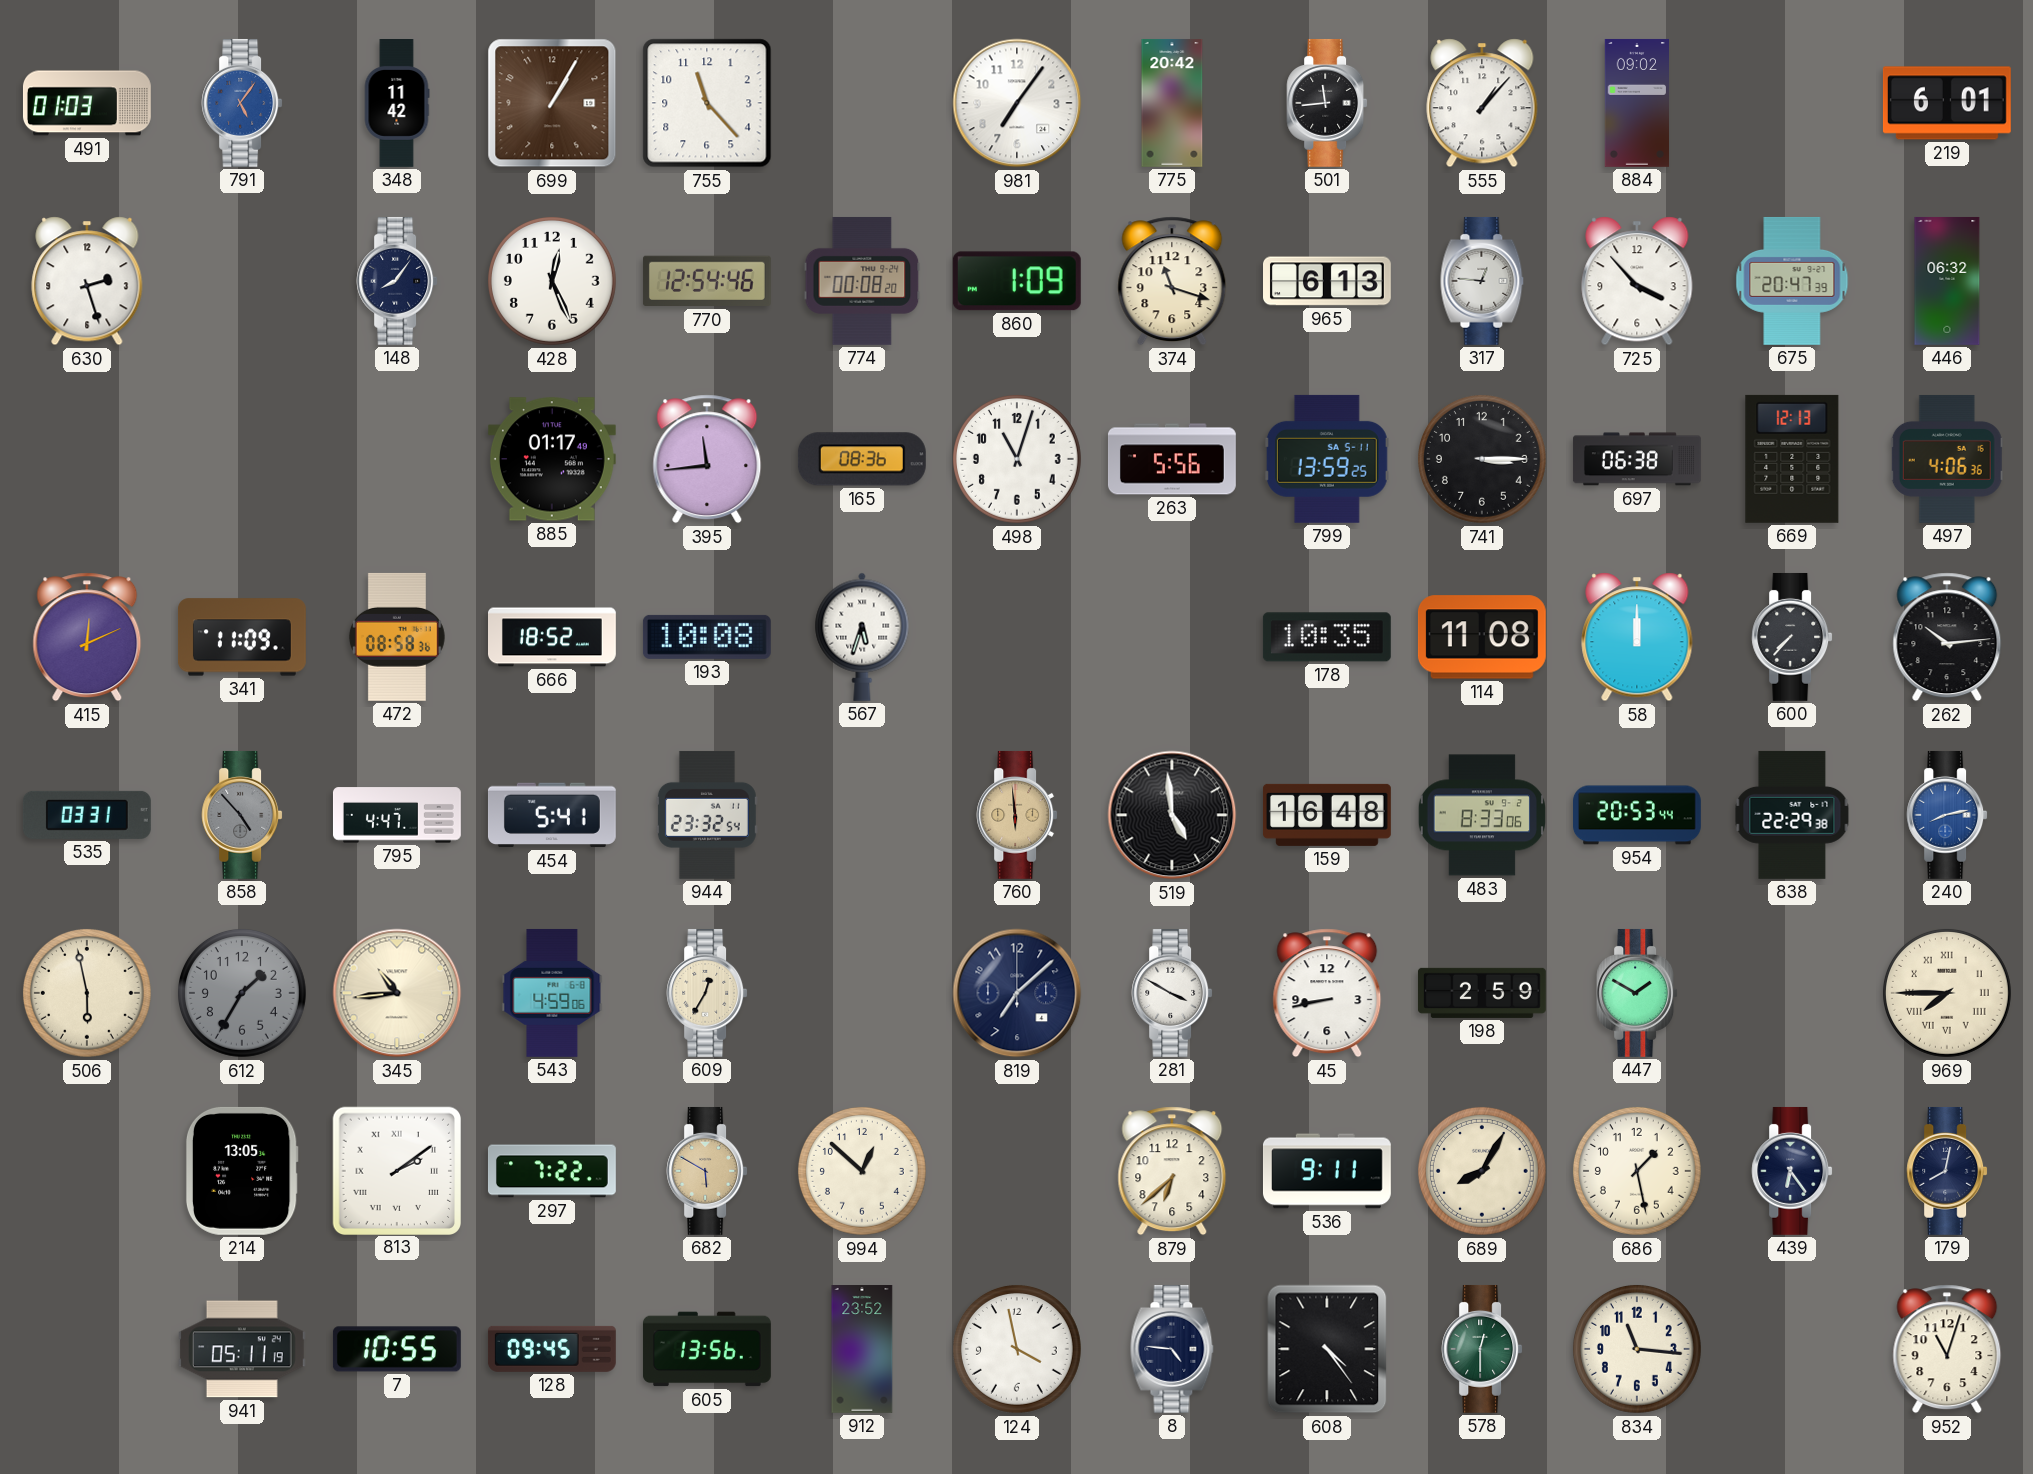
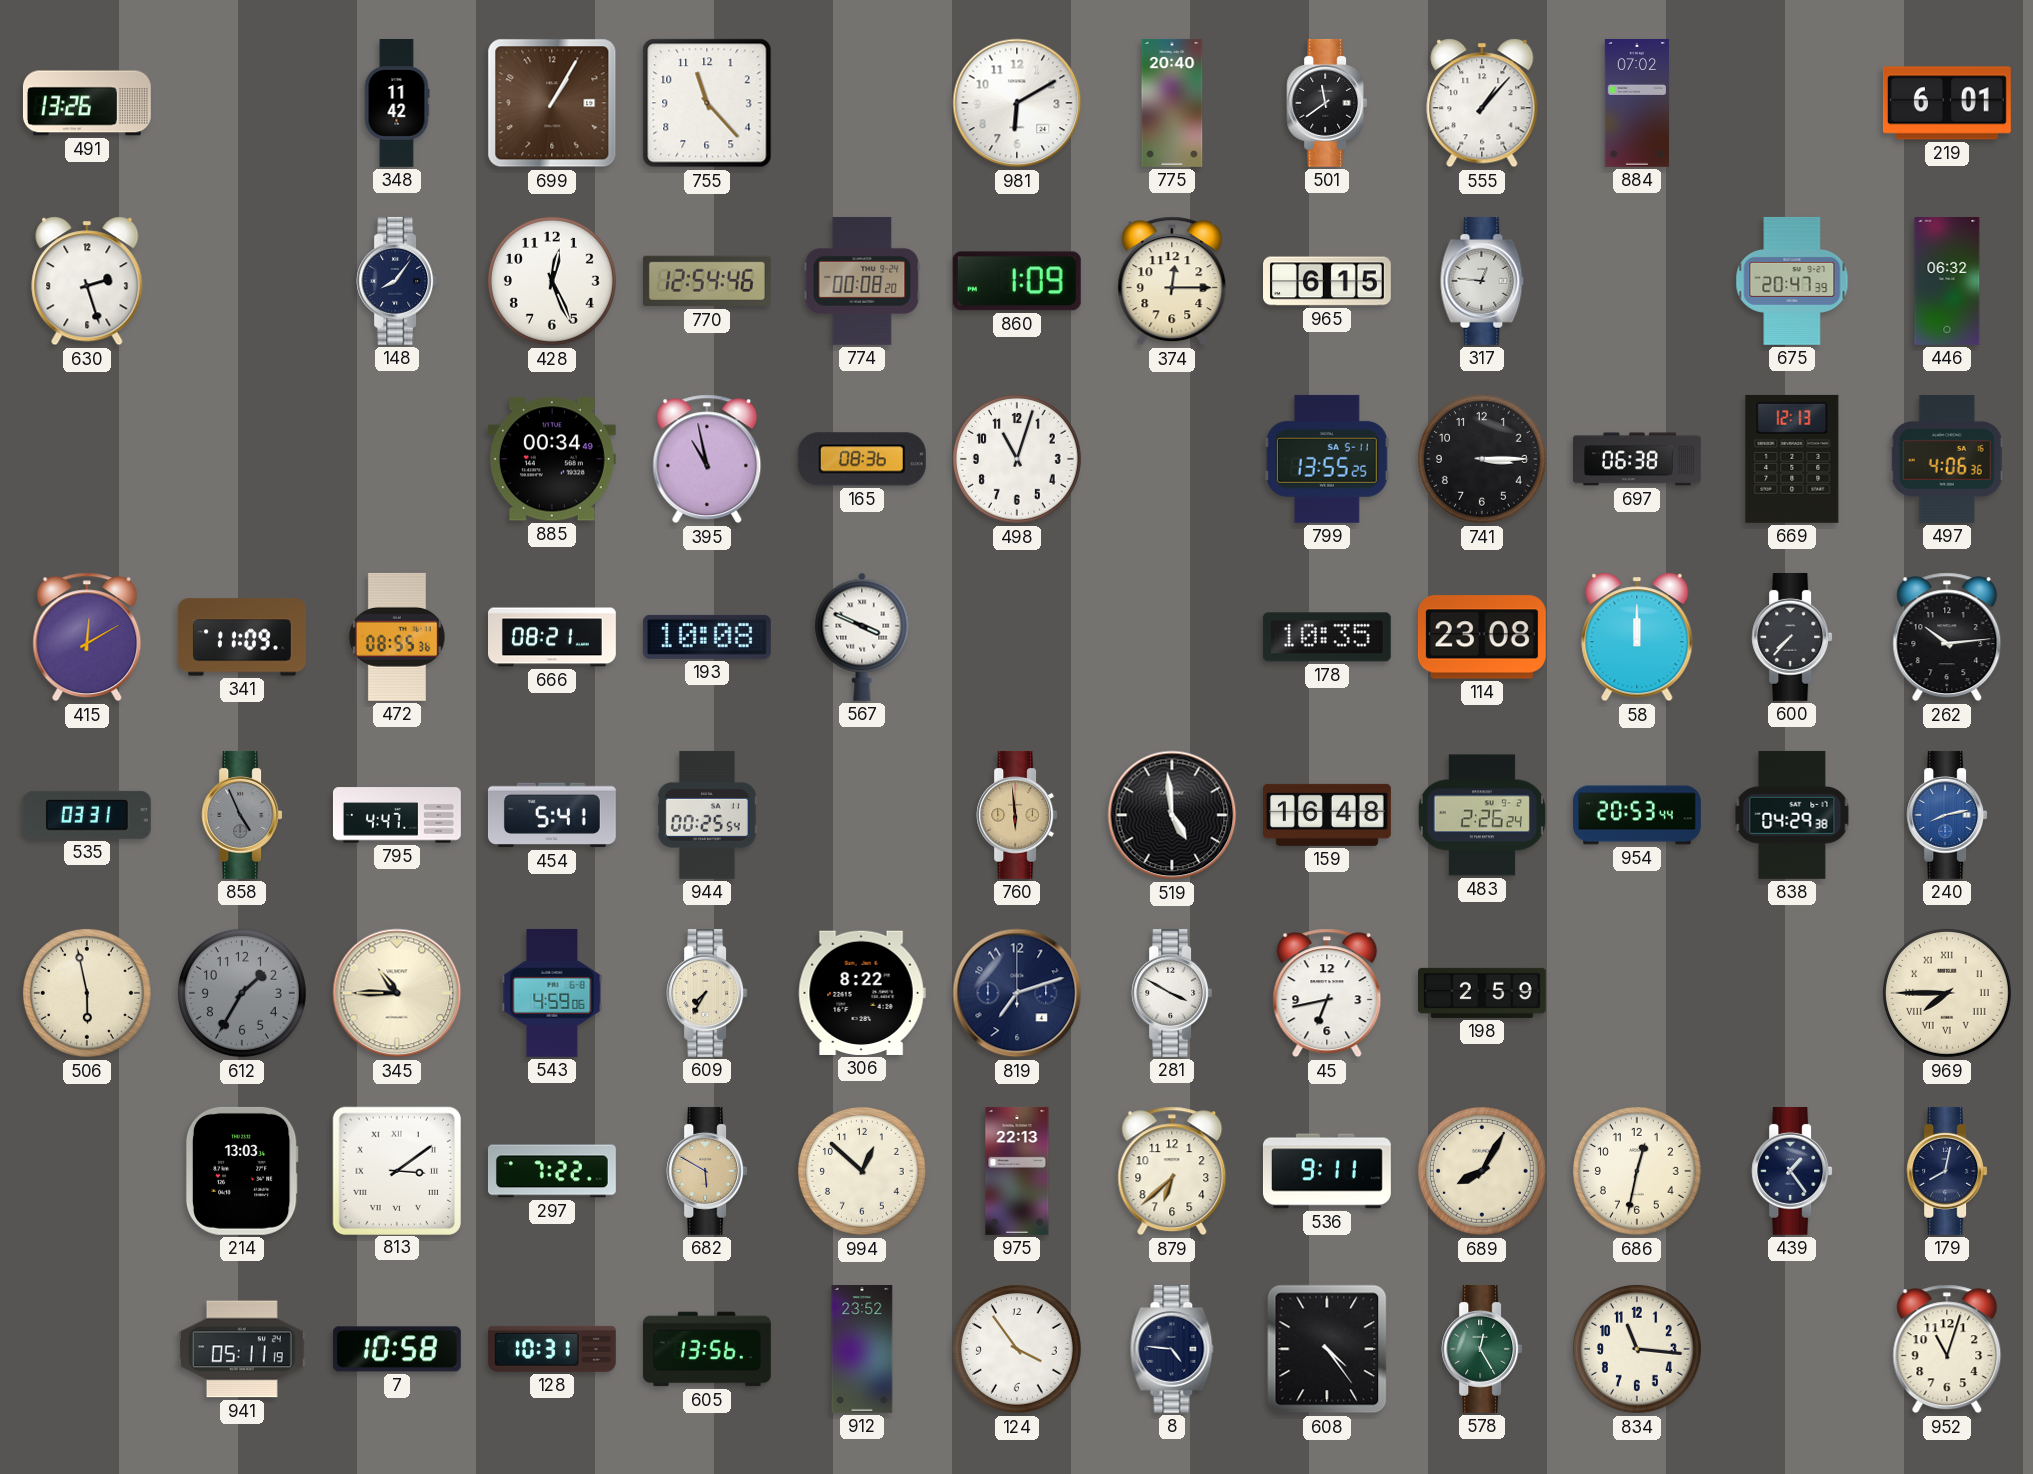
491: 01:03 -> 13:26
791: 5:06 -> none
981: 7:06 -> 6:10
775: 20:42 -> 20:40
501: 11:44 -> 11:39
884: 09:02 -> 07:02
374: 11:18 -> 12:15
965: 6:13 -> 6:15
725: 3:53 -> none
885: 01:17 -> 00:34
395: 11:44 -> 10:58
263: 5:56 -> none
799: 13:59 -> 13:55
415: 12:11 -> 12:10
472: 08:58 -> 08:55
666: 18:52 -> 08:21
567: 5:33 -> 3:49
114: 11:08 -> 23:08
858: 4:53 -> 4:56
944: 23:32 -> 00:25
483: 8:33 -> 2:26
838: 22:29 -> 04:29
345: 10:44 -> 10:45
609: 12:35 -> 7:35
306: none -> 8:22
819: 7:08 -> 7:12
45: 8:43 -> 6:43
447: 1:50 -> none
214: 13:05 -> 13:03
813: 2:09 -> 3:09
975: none -> 22:13
686: 1:28 -> 12:32
439: 6:24 -> 1:24
7: 10:55 -> 10:58
128: 09:45 -> 10:31
124: 3:58 -> 3:54
578: 12:30 -> 12:25
